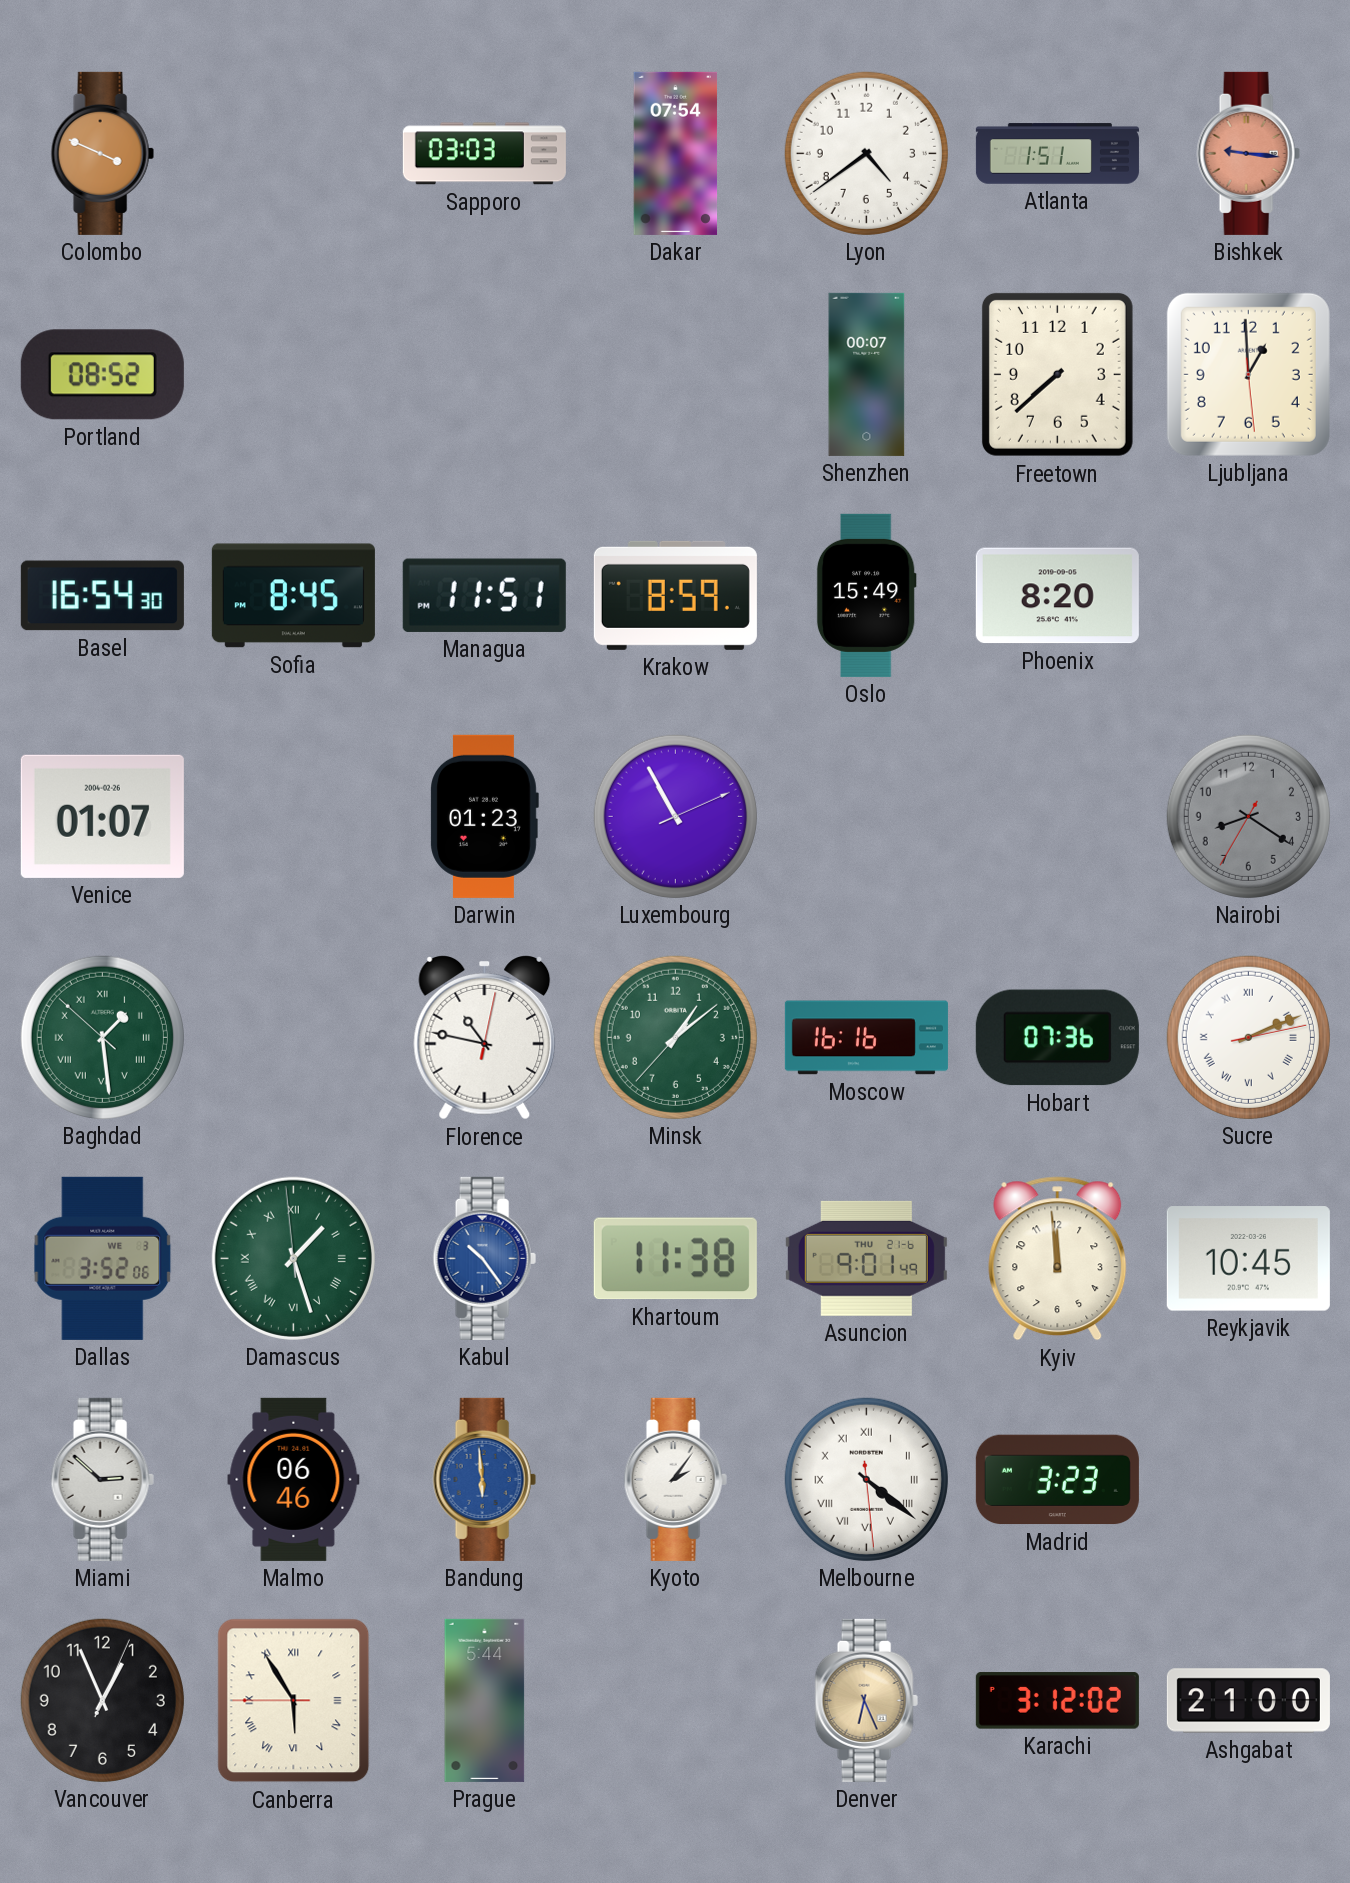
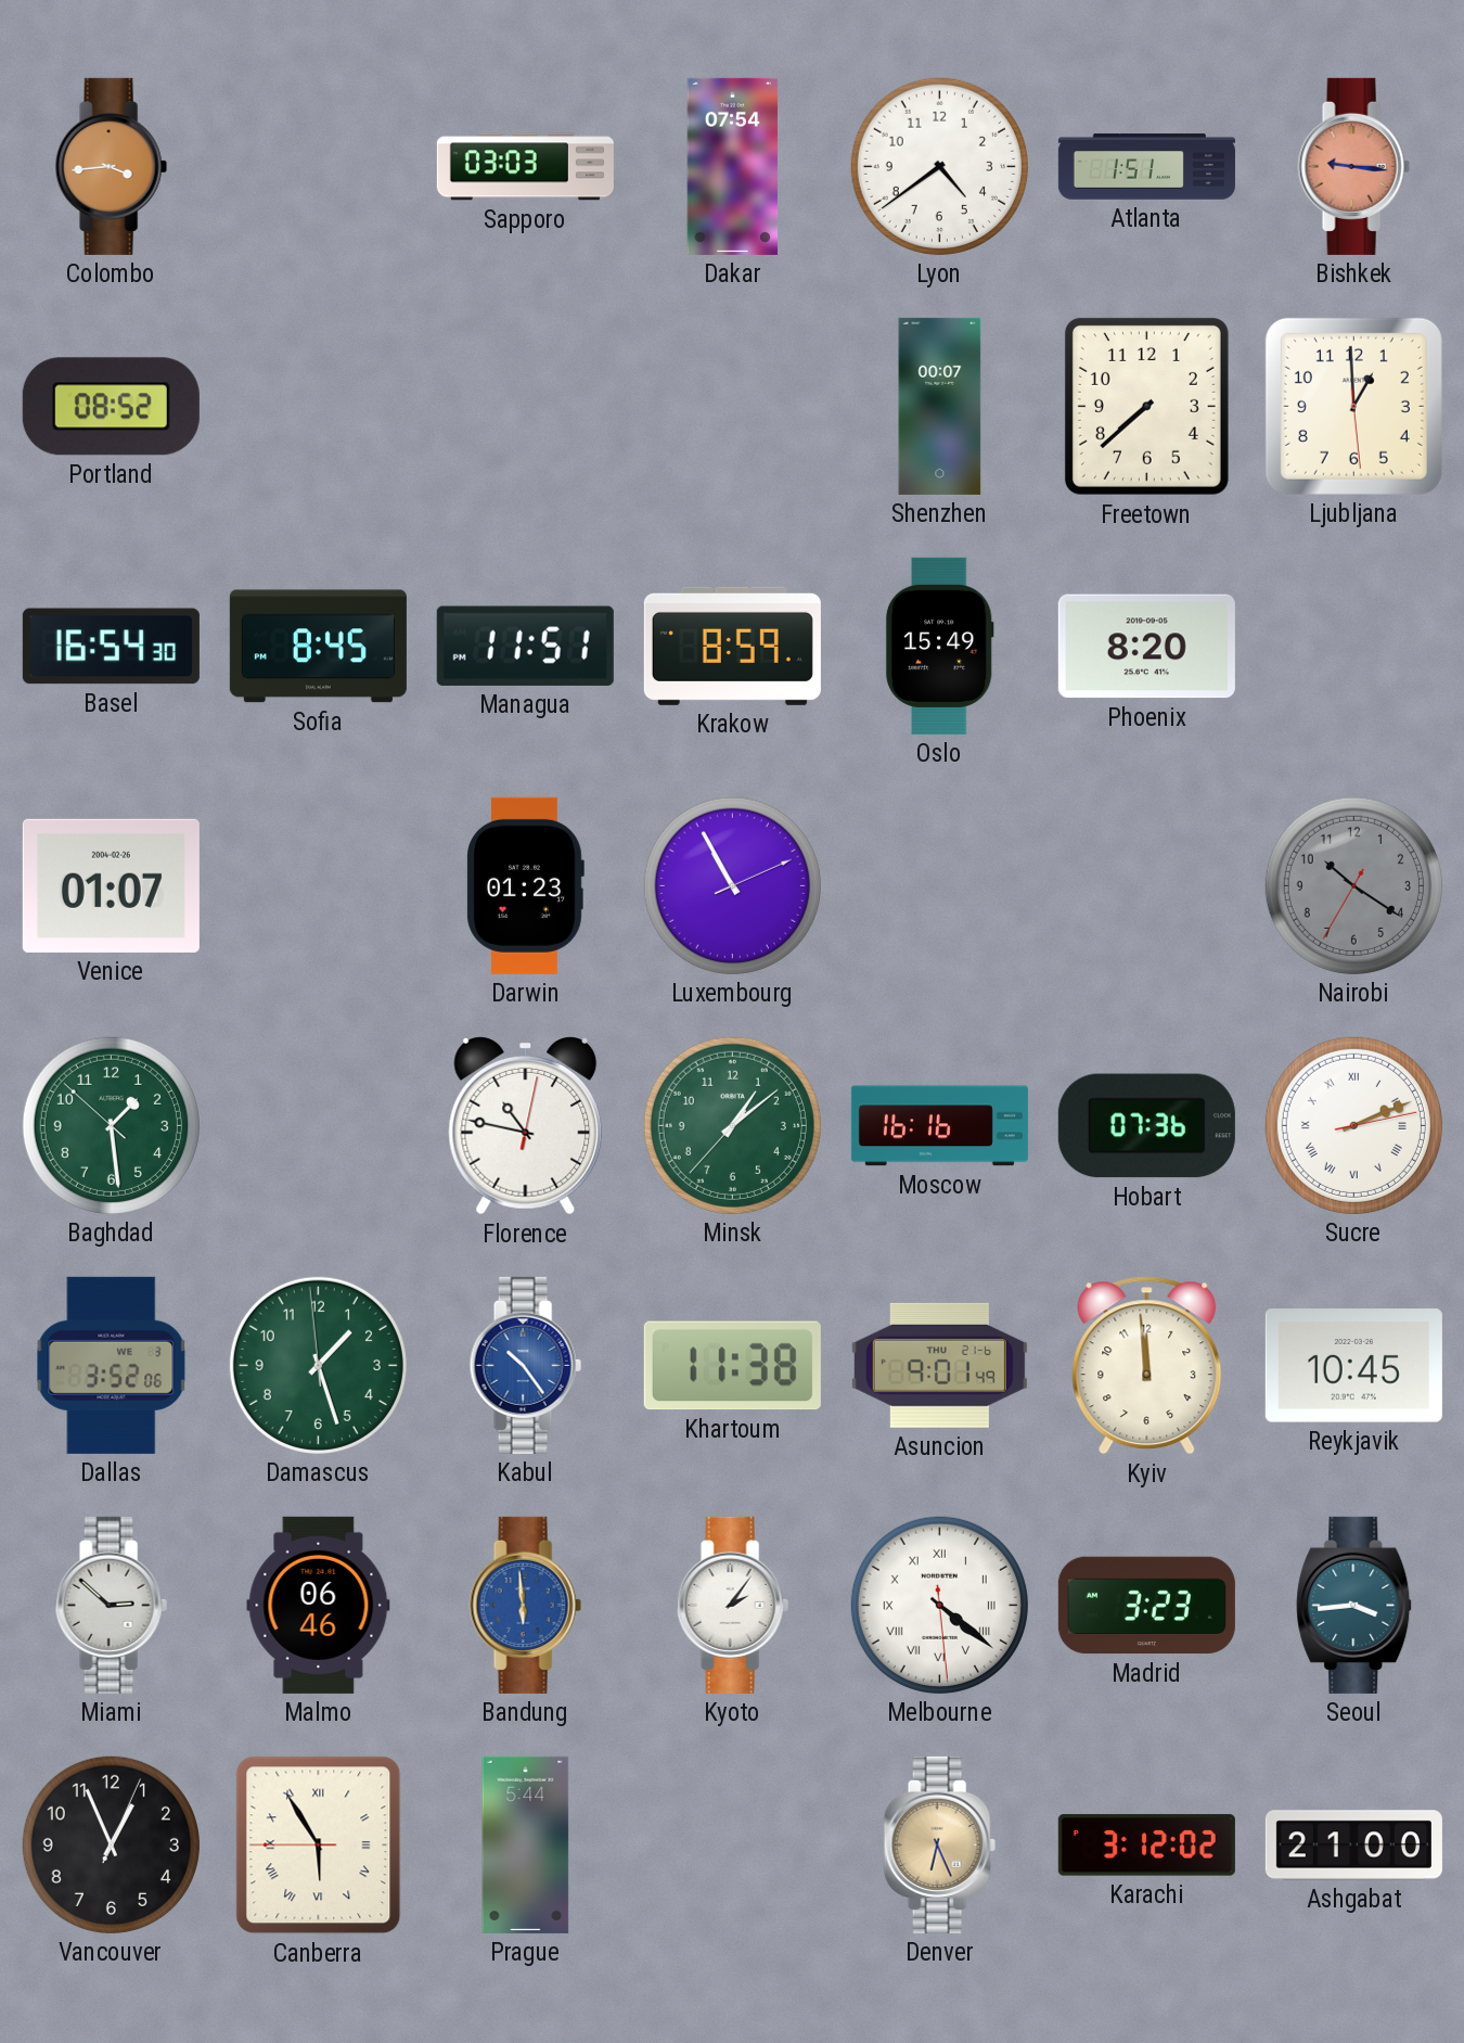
Colombo: 3:49 -> 3:44
Nairobi: 8:20 -> 10:20
Baghdad numerals: Roman -> Arabic
Damascus numerals: Roman -> Arabic
Seoul: none -> 3:44
